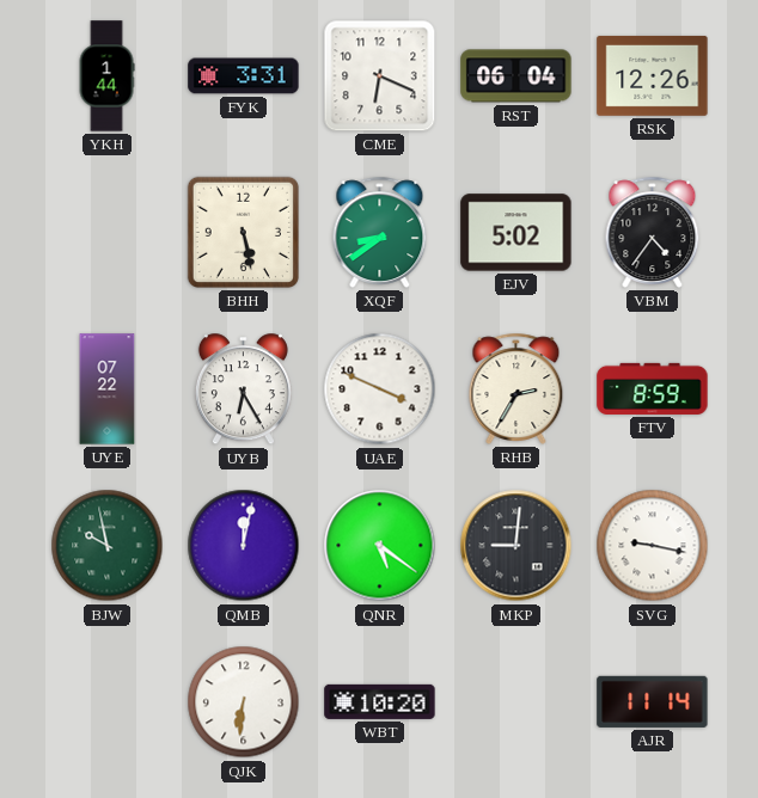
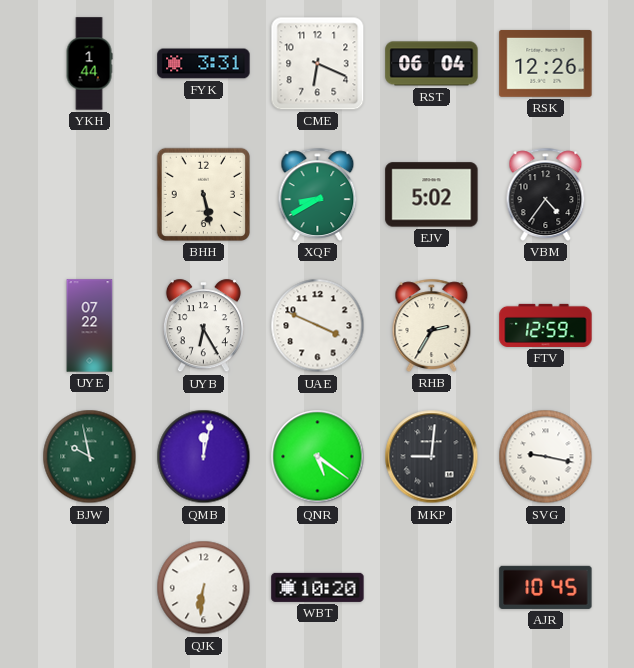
XQF: 8:39 -> 8:40
FTV: 8:59 -> 12:59
AJR: 11:14 -> 10:45
